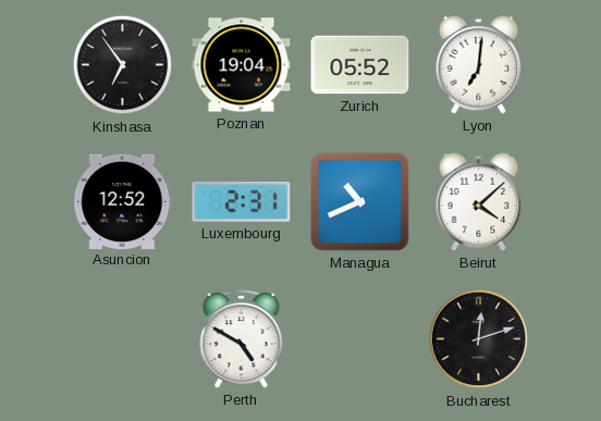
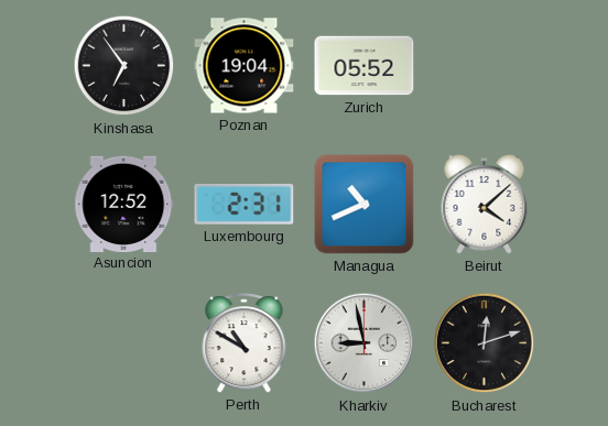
Lyon: 7:01 -> none
Perth: 4:50 -> 10:50
Kharkiv: none -> 8:58
